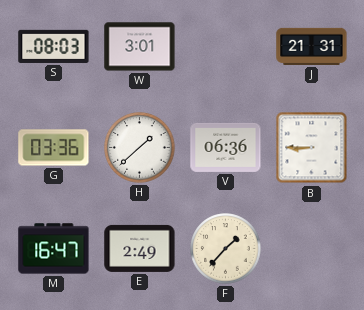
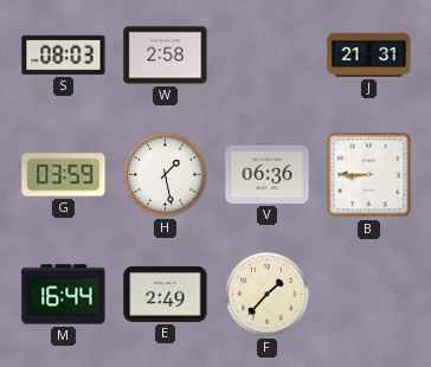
W: 3:01 -> 2:58
G: 03:36 -> 03:59
H: 1:38 -> 1:28
M: 16:47 -> 16:44
